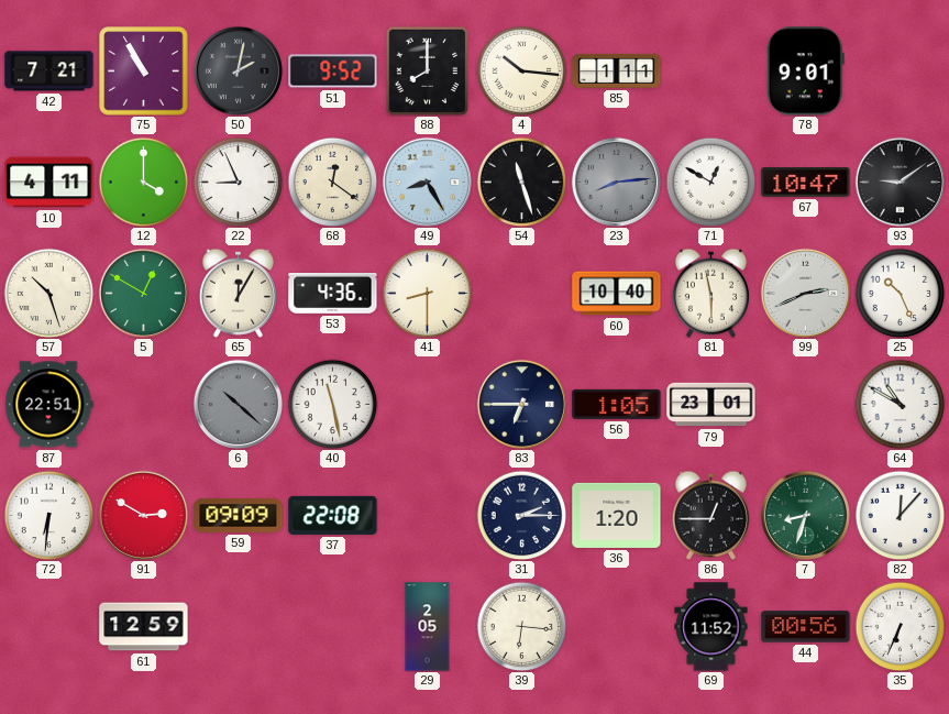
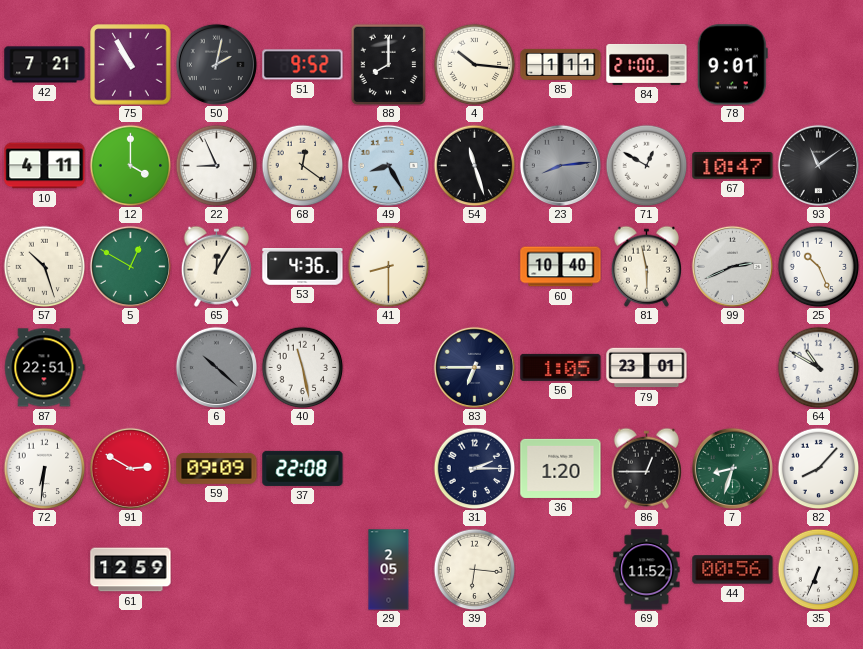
84: none -> 21:00
93: 9:09 -> 11:09
82: 12:07 -> 8:07
